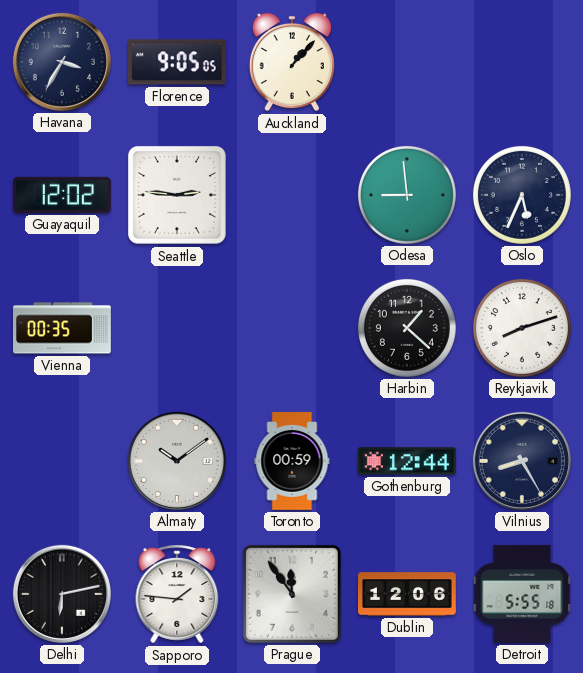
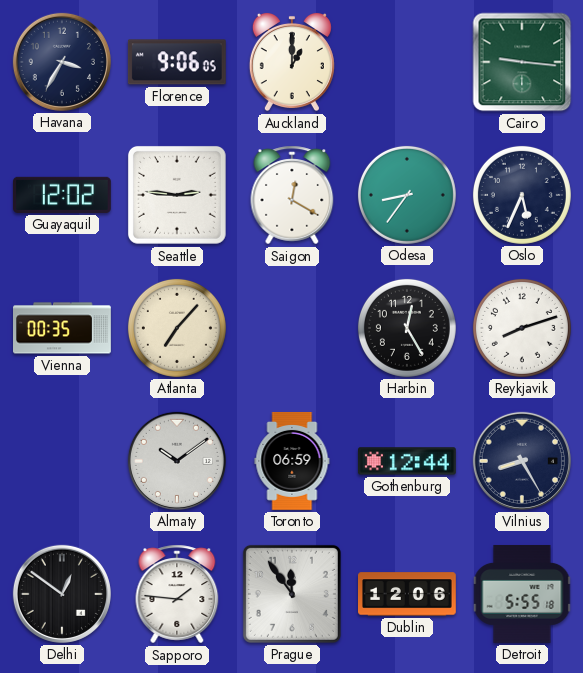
Florence: 9:05 -> 9:06
Auckland: 1:07 -> 1:00
Cairo: none -> 9:16
Saigon: none -> 12:20
Odesa: 8:59 -> 8:36
Atlanta: none -> 7:07
Harbin: 1:22 -> 12:25
Toronto: 00:59 -> 06:59
Delhi: 6:13 -> 12:51
